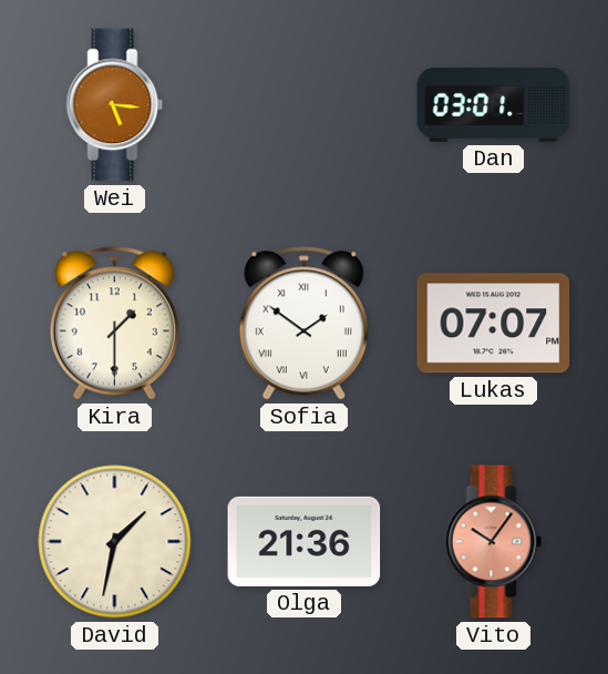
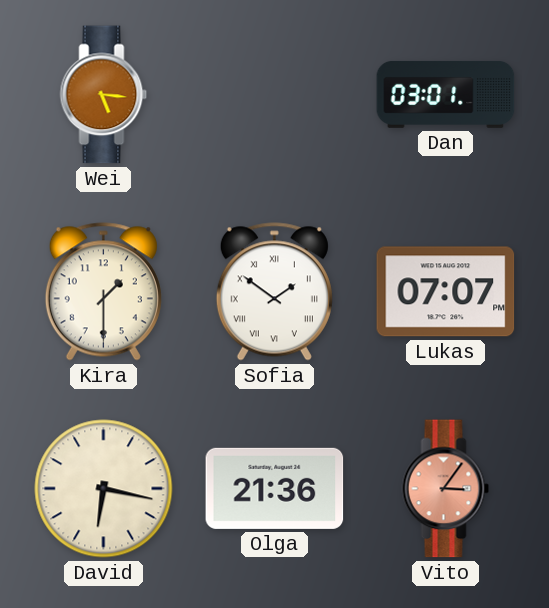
David: 1:32 -> 6:17
Vito: 10:06 -> 3:06
